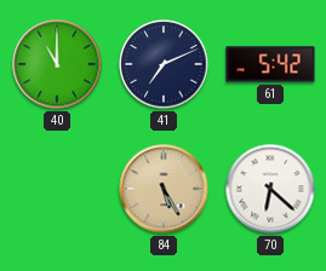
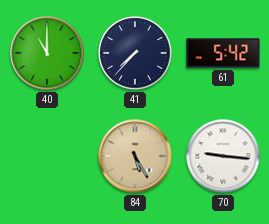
41: 7:11 -> 7:37
70: 6:22 -> 9:16
